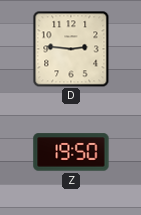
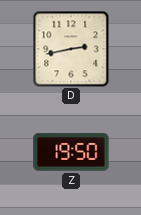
D: 2:46 -> 2:43
